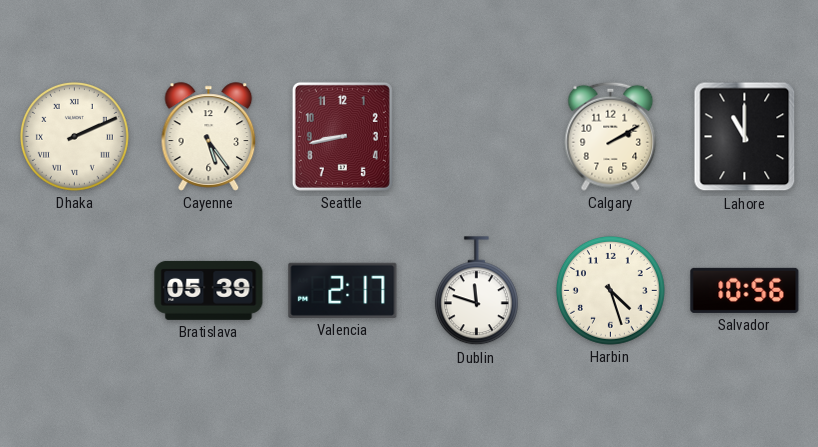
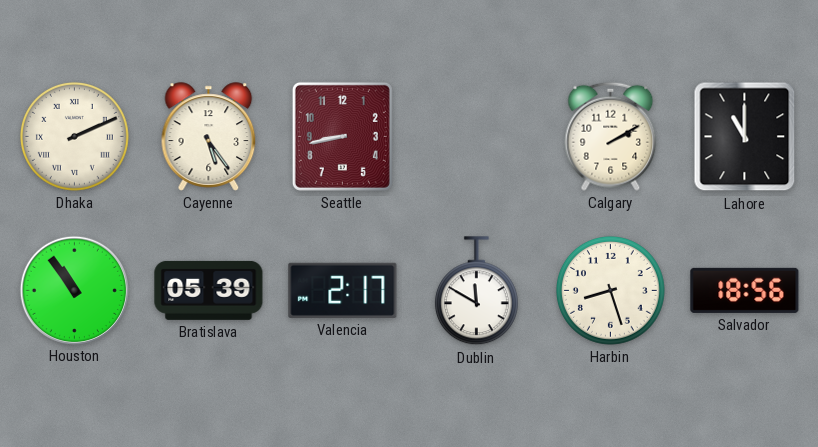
Houston: none -> 10:54
Dublin: 11:48 -> 11:50
Harbin: 4:27 -> 8:27
Salvador: 10:56 -> 18:56
